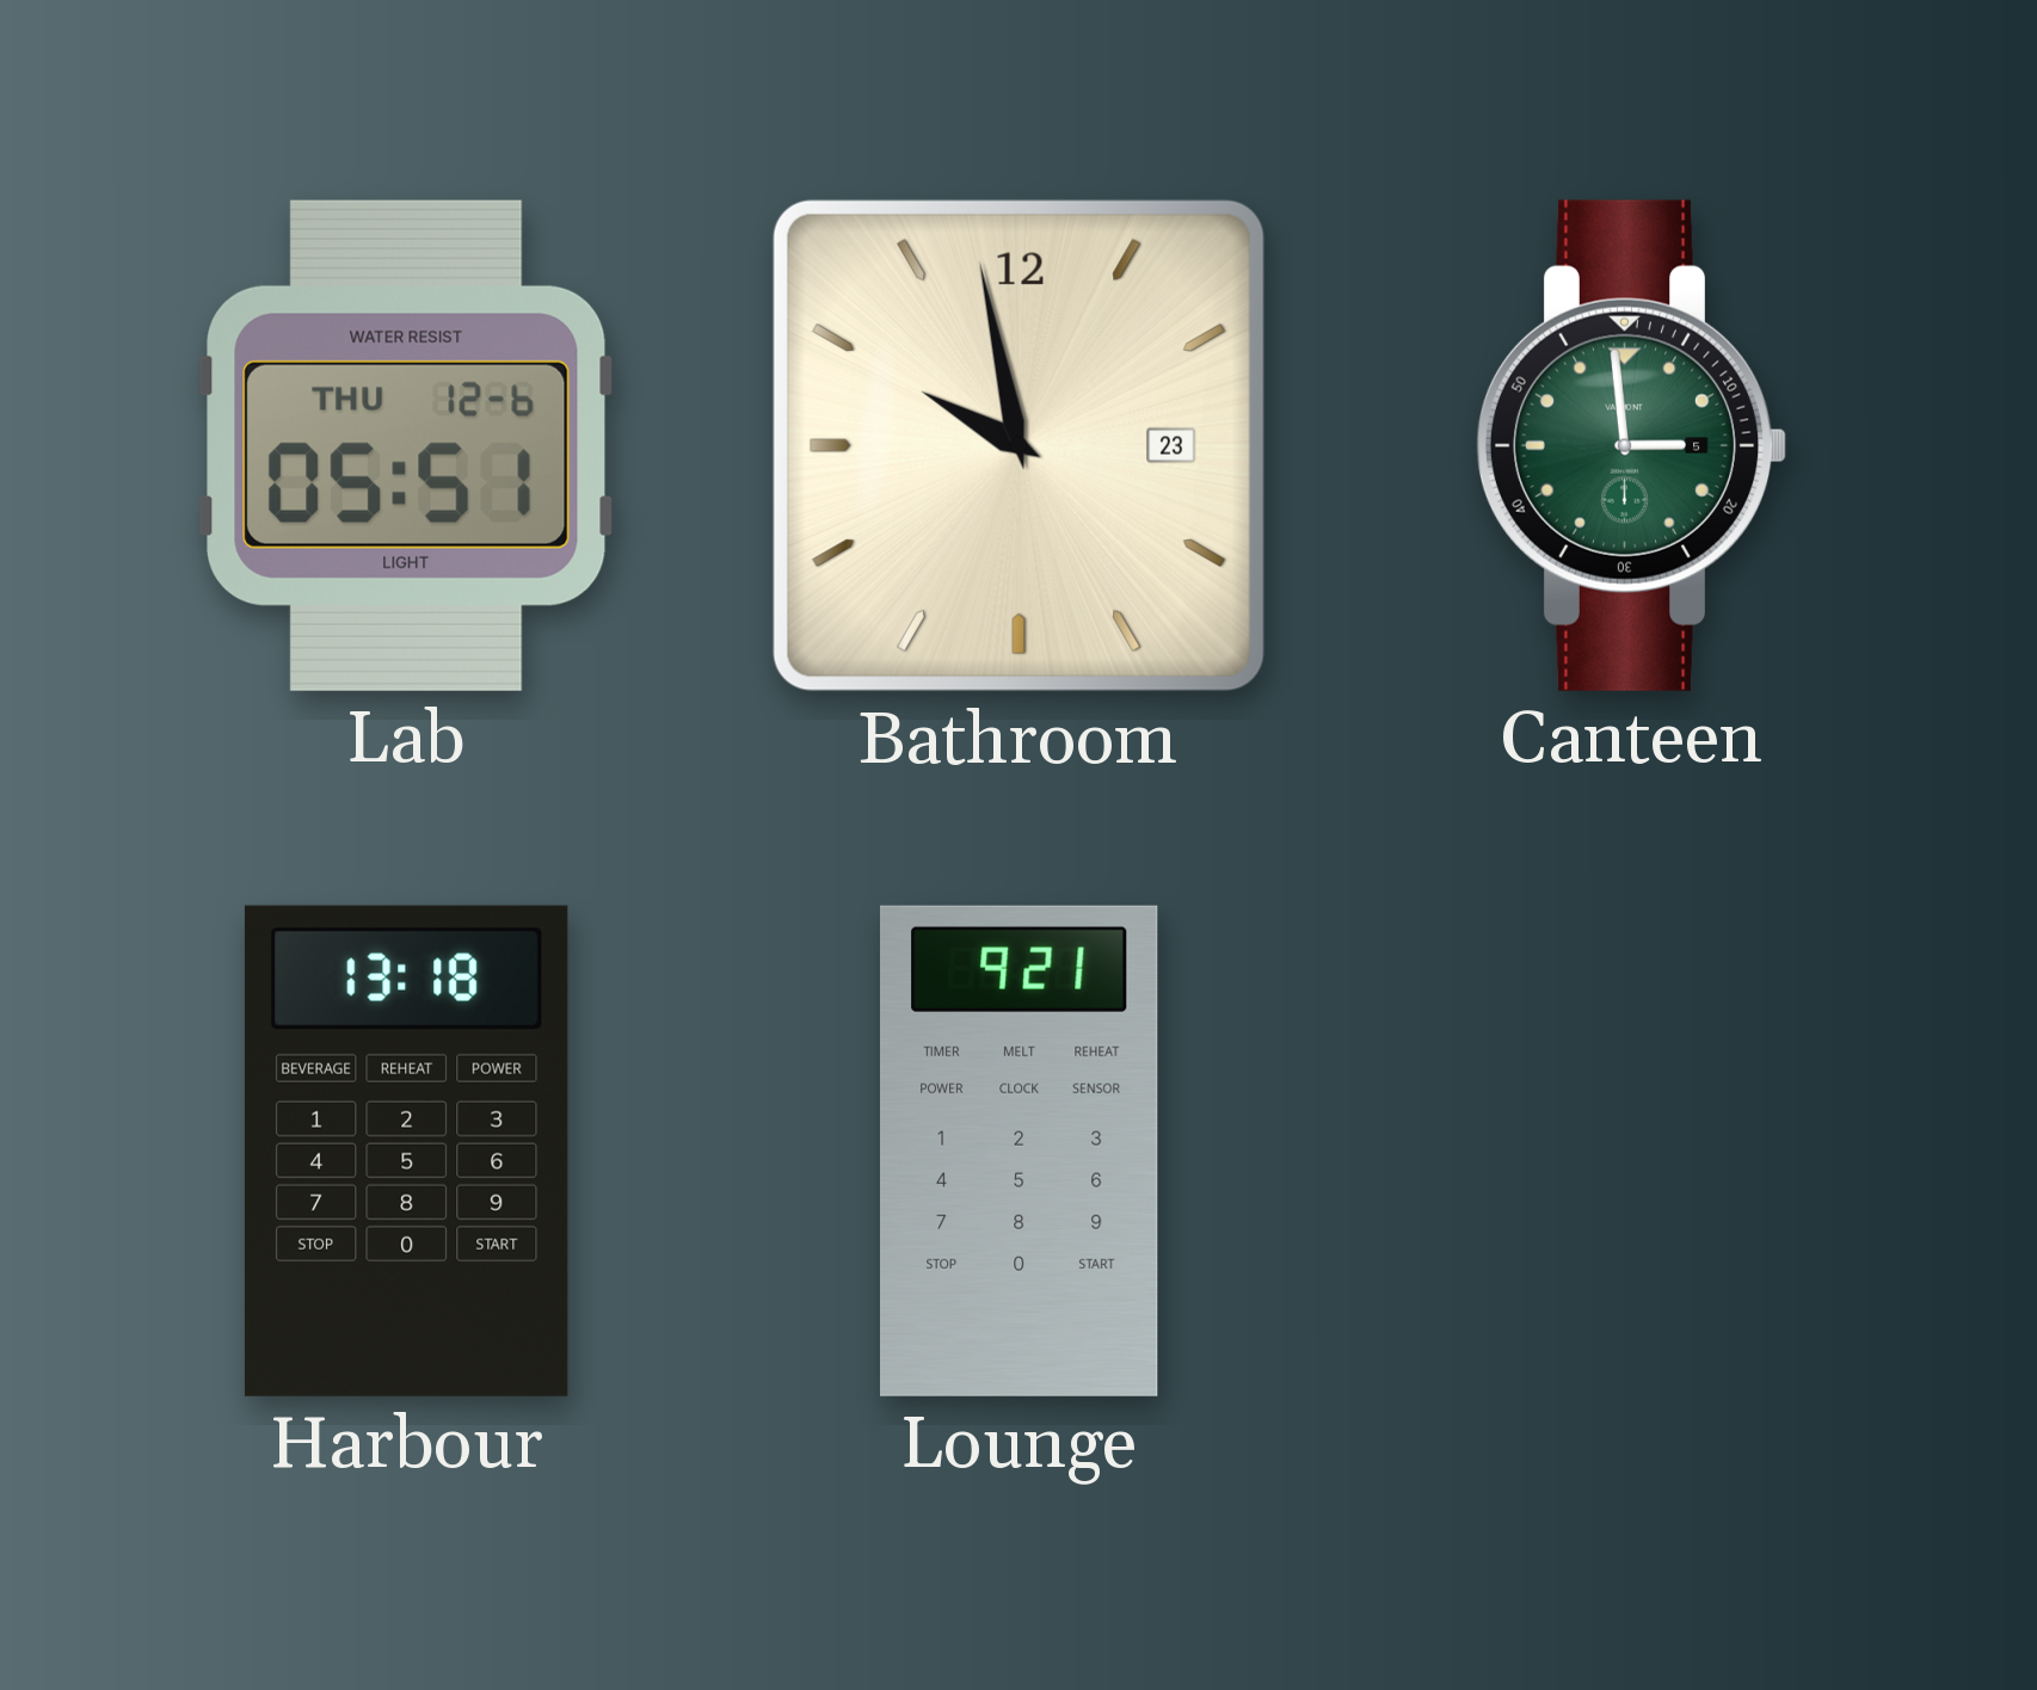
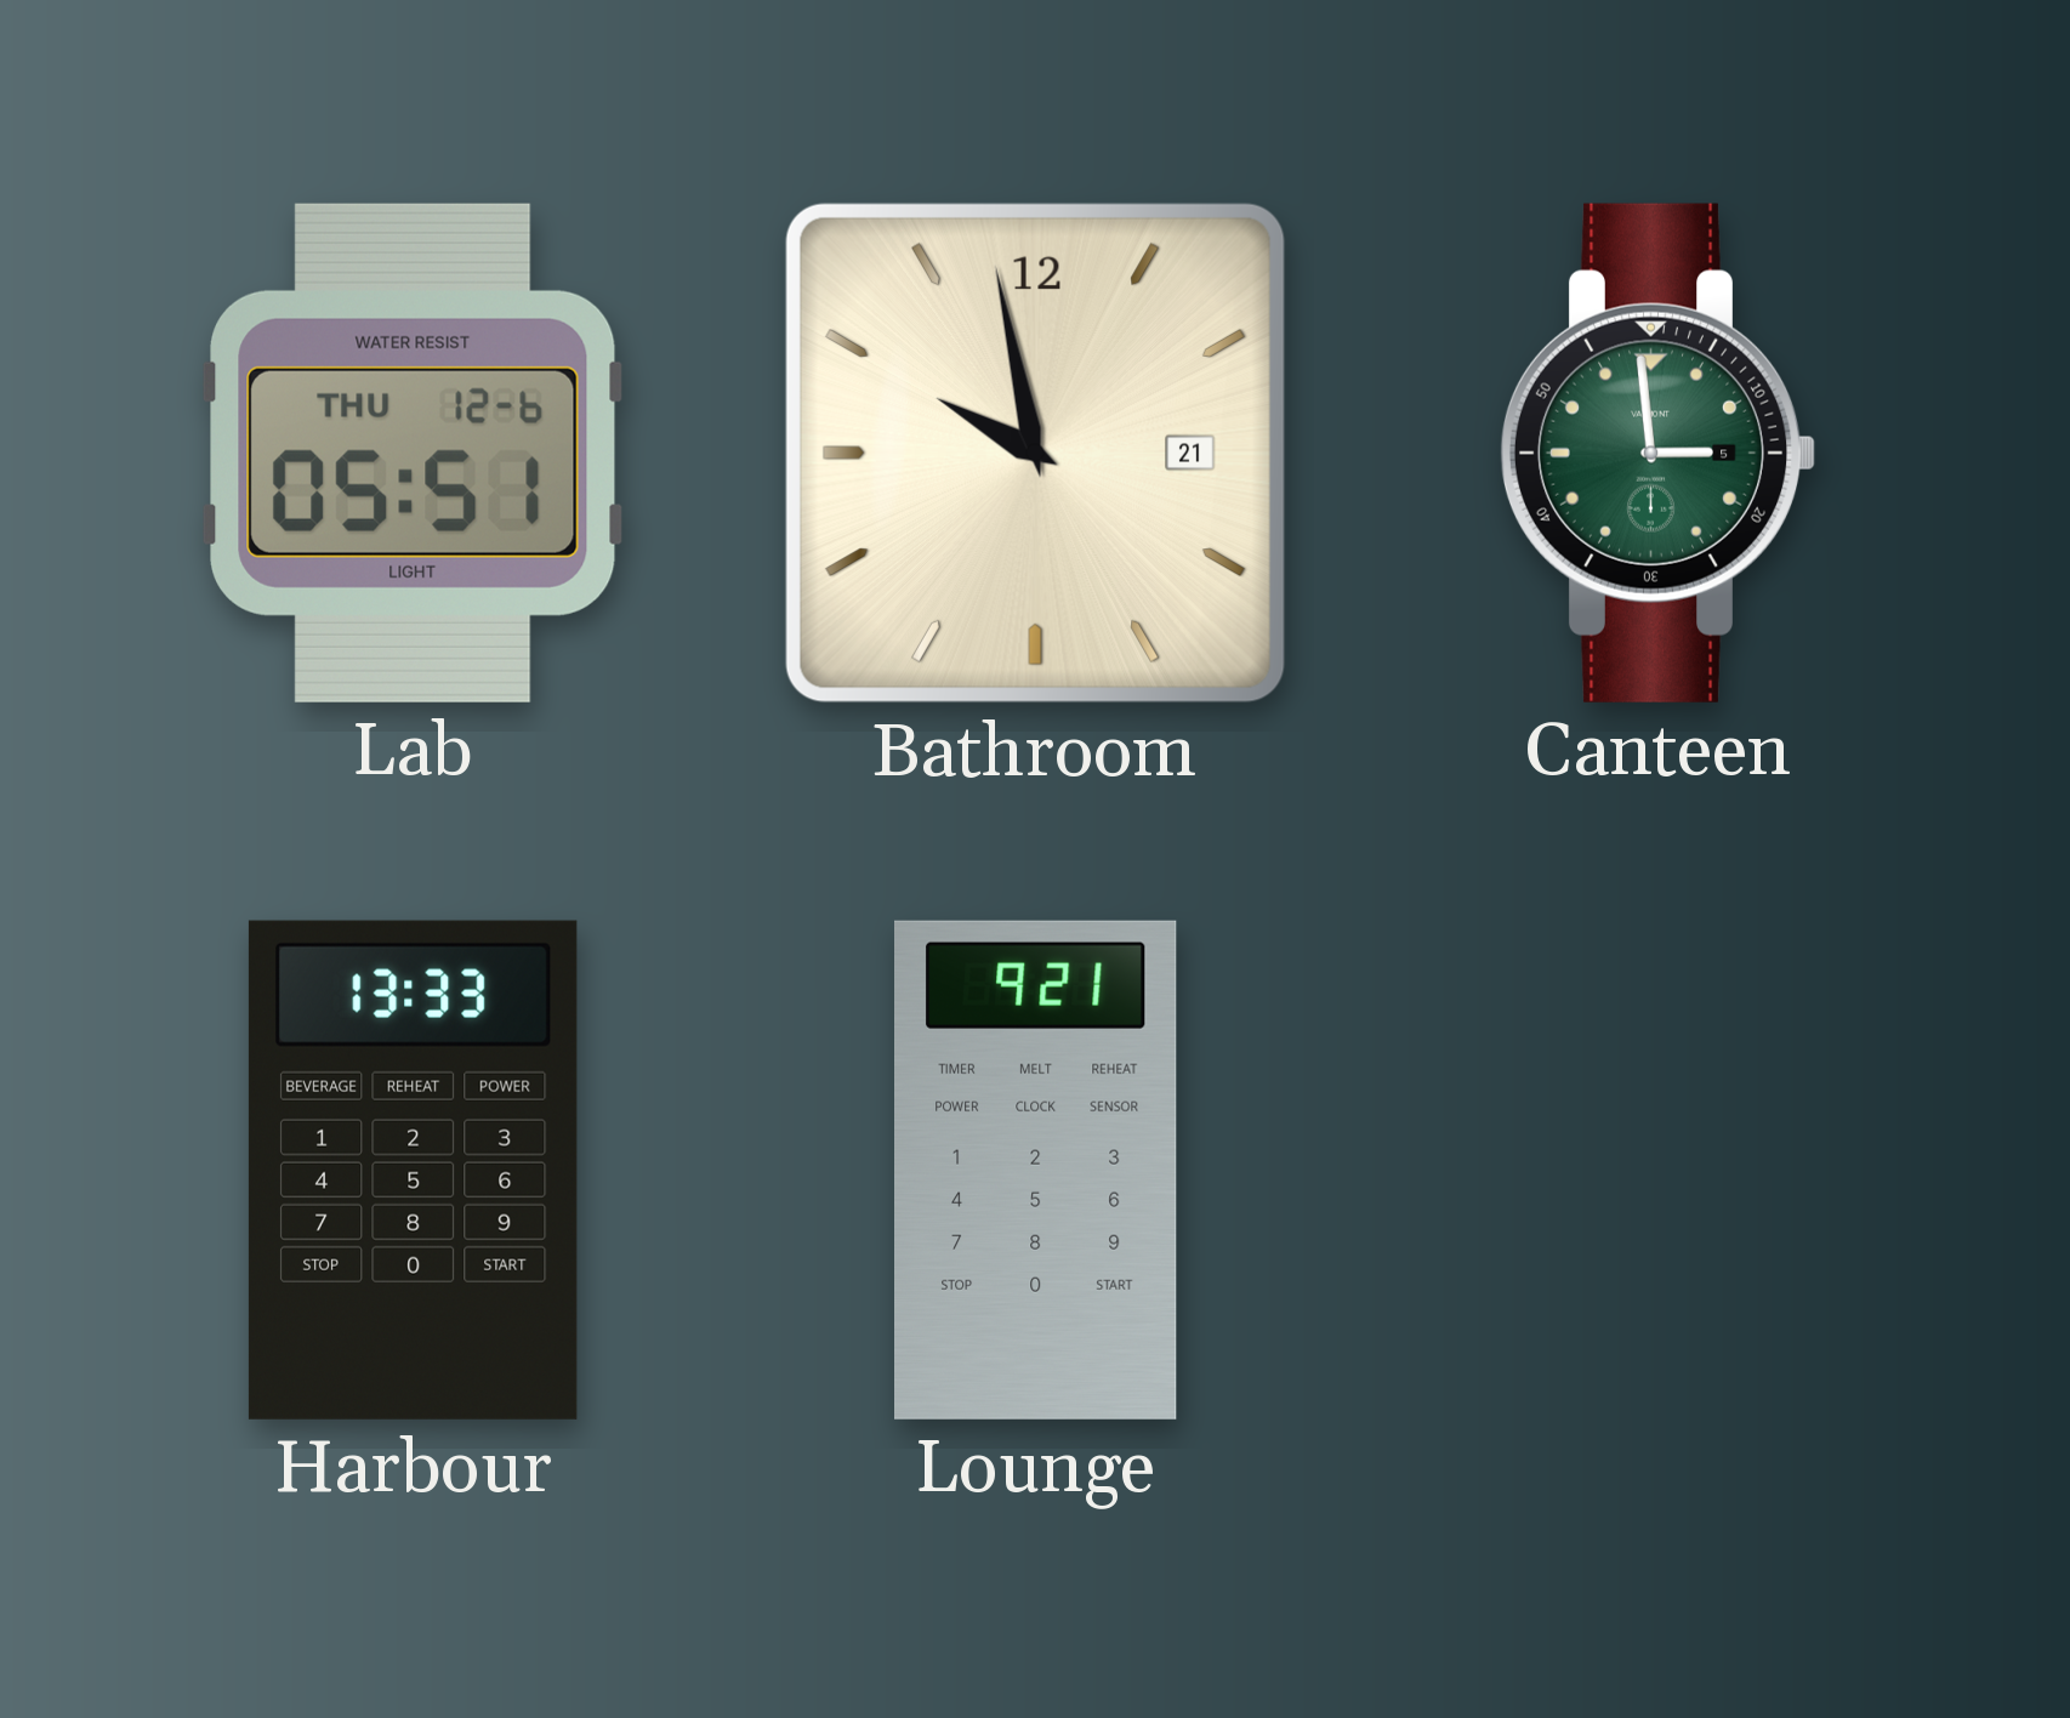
Bathroom date: 23 -> 21
Harbour: 13:18 -> 13:33
